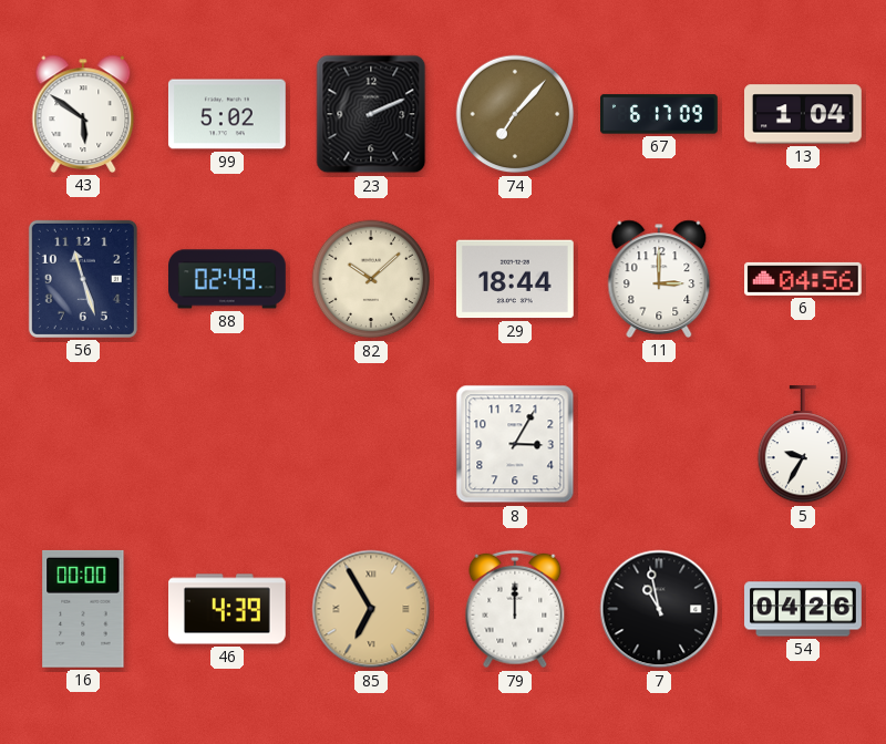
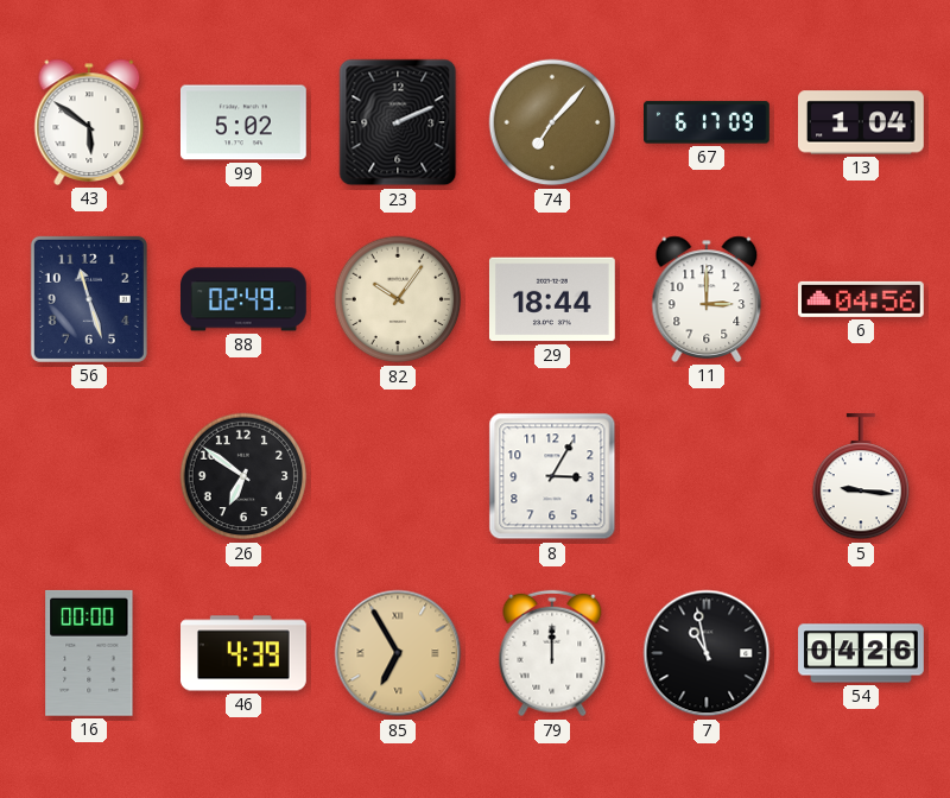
82: 10:08 -> 10:06
26: none -> 6:51
5: 9:35 -> 9:16
